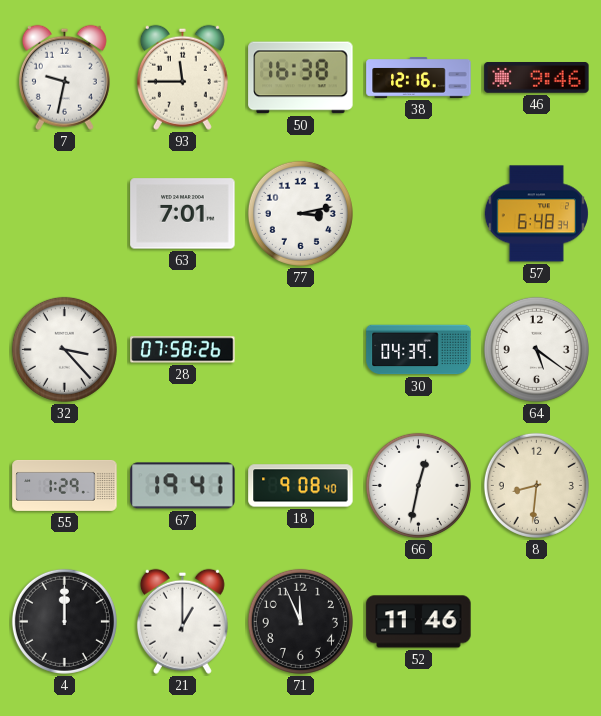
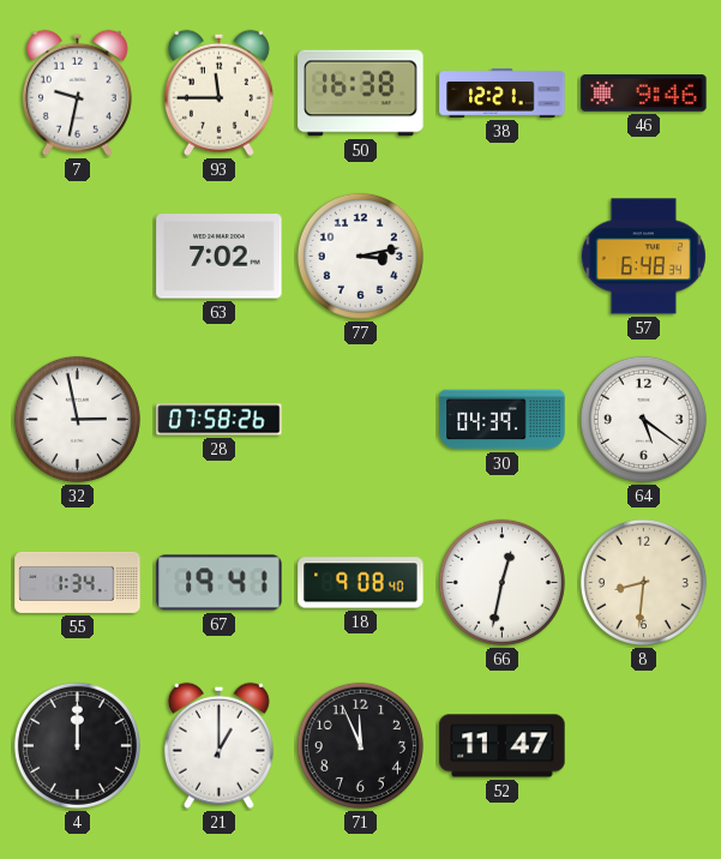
38: 12:16 -> 12:21
63: 7:01 -> 7:02
32: 3:23 -> 2:58
55: 1:29 -> 1:34
52: 11:46 -> 11:47
